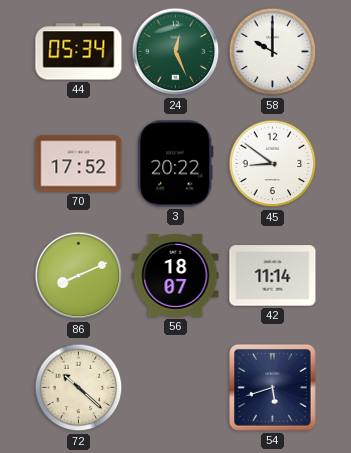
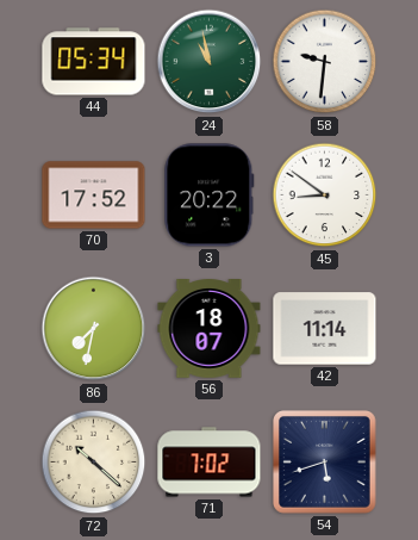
24: 12:26 -> 10:58
58: 10:00 -> 9:31
86: 8:11 -> 7:32
71: none -> 7:02
